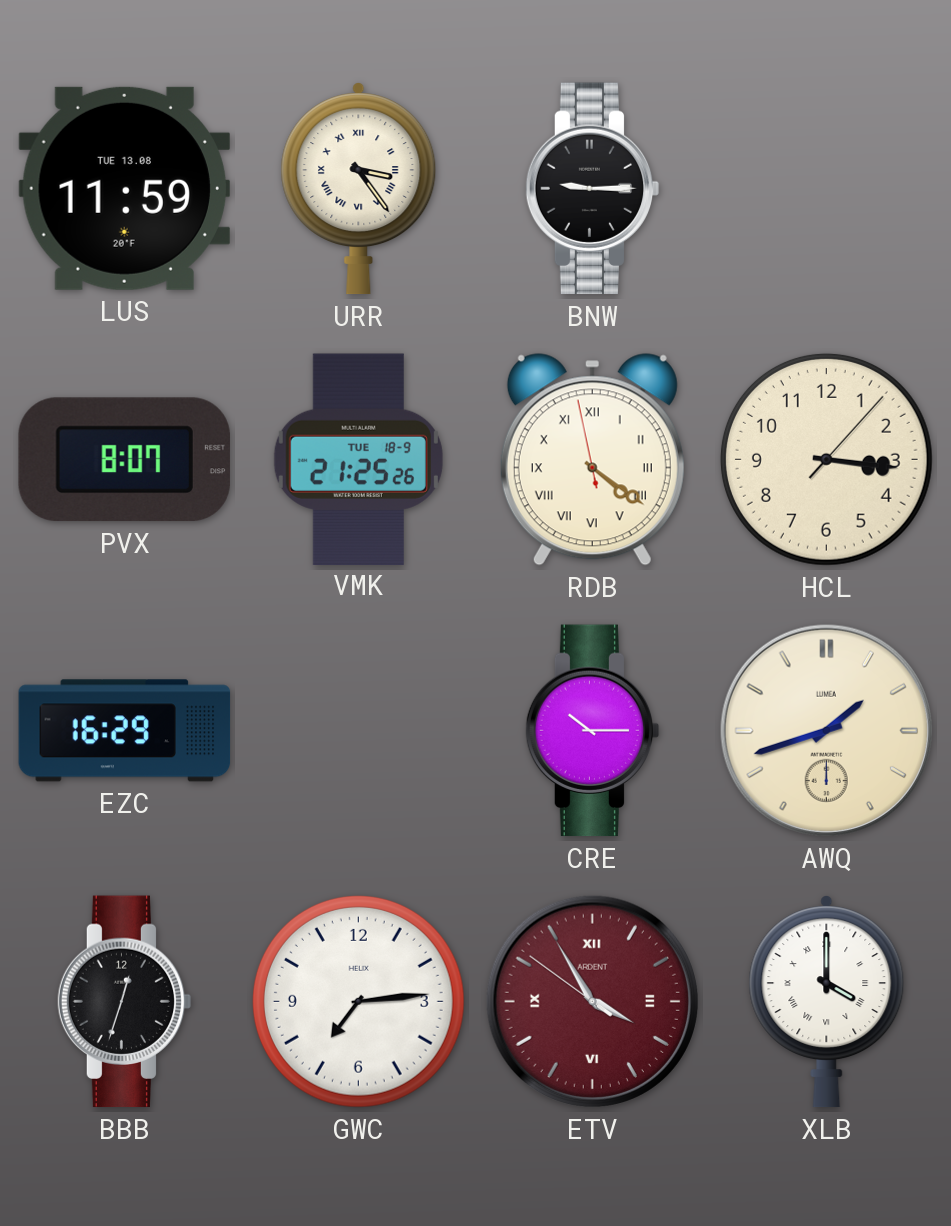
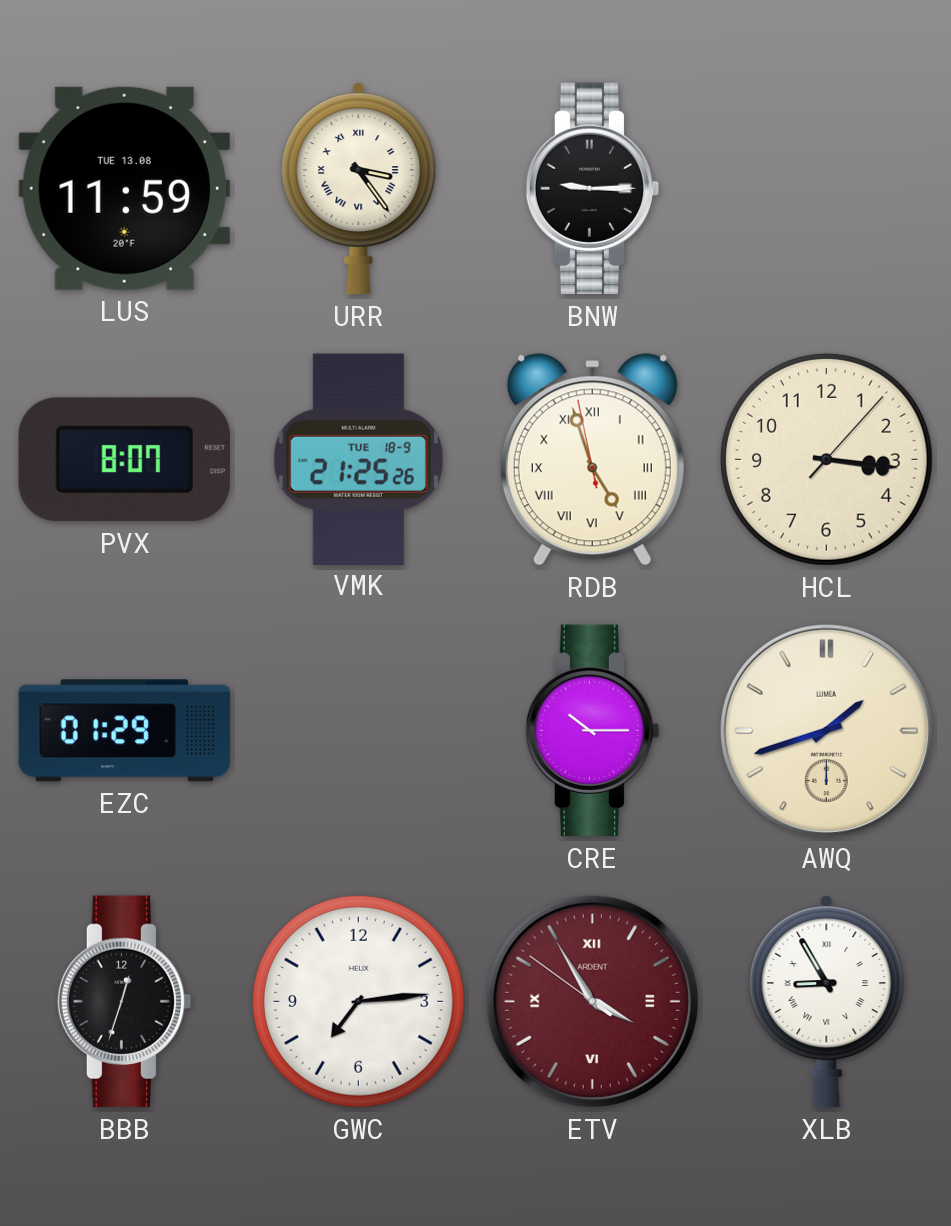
RDB: 4:20 -> 4:56
EZC: 16:29 -> 01:29
XLB: 4:00 -> 8:55
